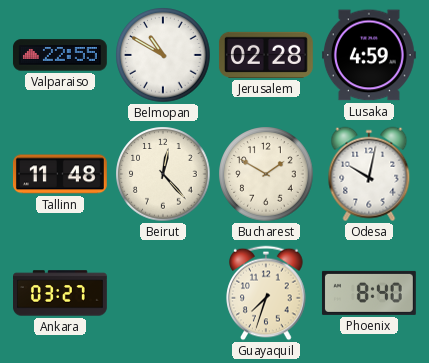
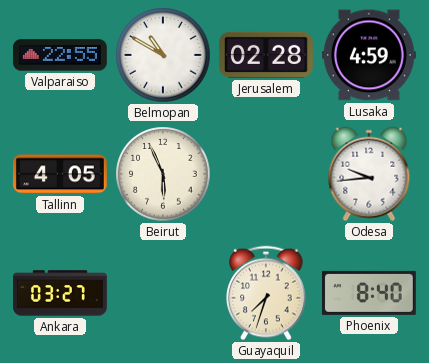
Tallinn: 11:48 -> 4:05
Beirut: 12:23 -> 5:56
Bucharest: 1:50 -> none
Odesa: 10:02 -> 9:44
